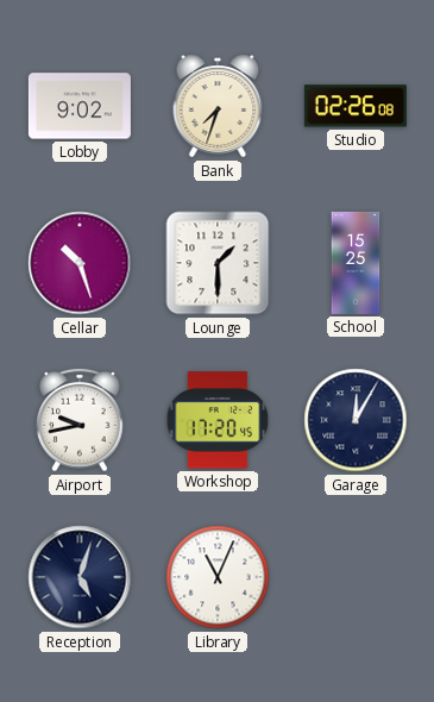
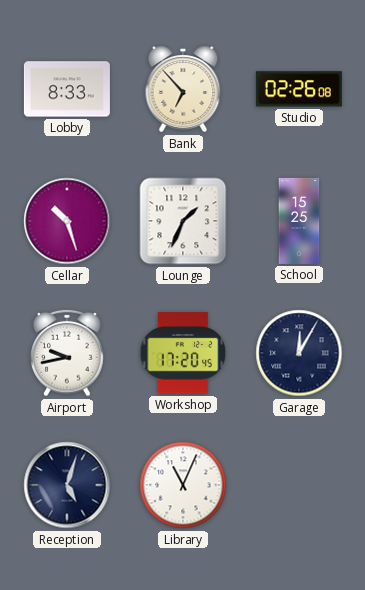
Lobby: 9:02 -> 8:33
Bank: 7:33 -> 6:53
Lounge: 1:30 -> 1:34
